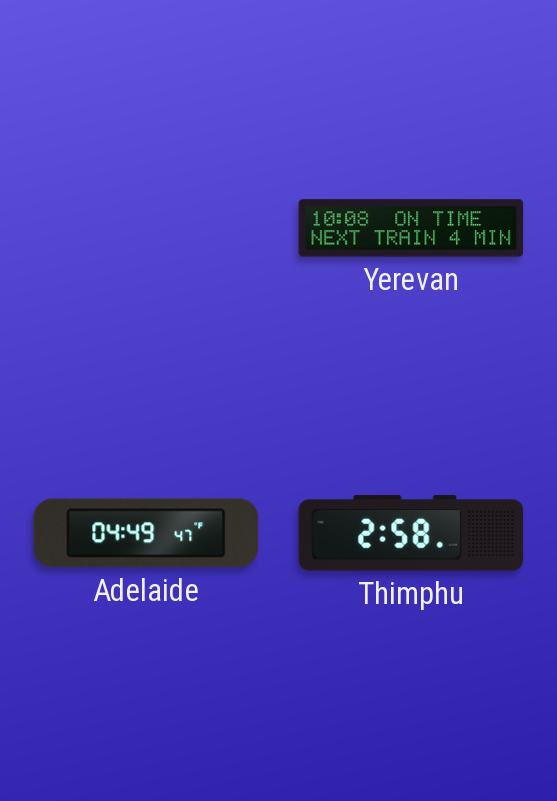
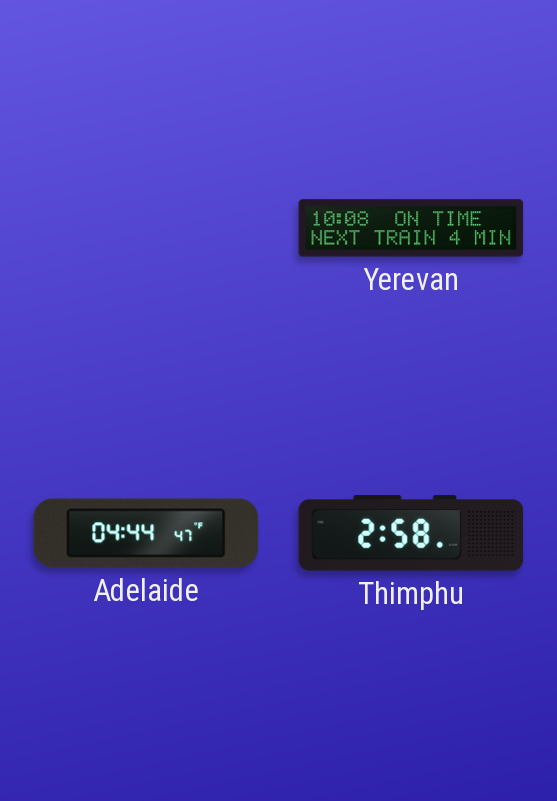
Adelaide: 04:49 -> 04:44
